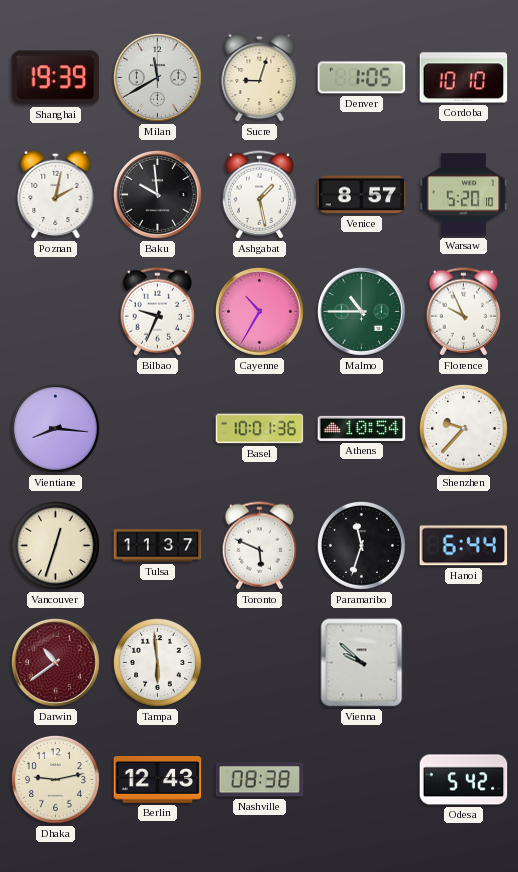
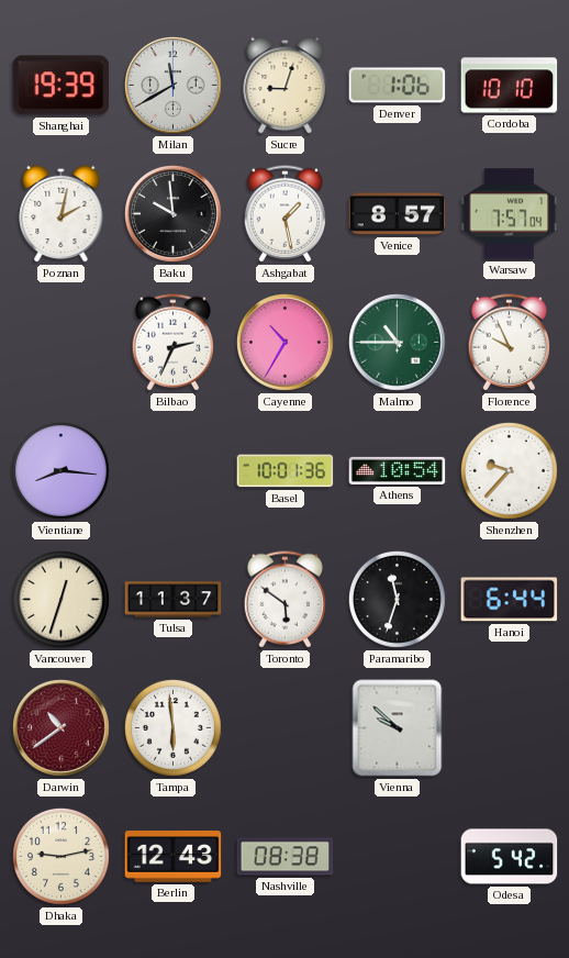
Denver: 1:05 -> 1:06
Warsaw: 5:20 -> 7:57
Bilbao: 9:34 -> 2:34
Toronto: 5:49 -> 5:51
